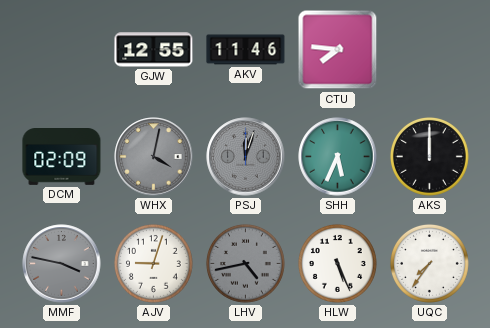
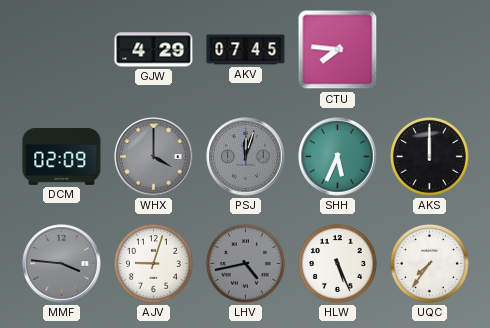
GJW: 12:55 -> 4:29
AKV: 11:46 -> 07:45
WHX: 4:02 -> 4:00
MMF: 3:47 -> 3:46
